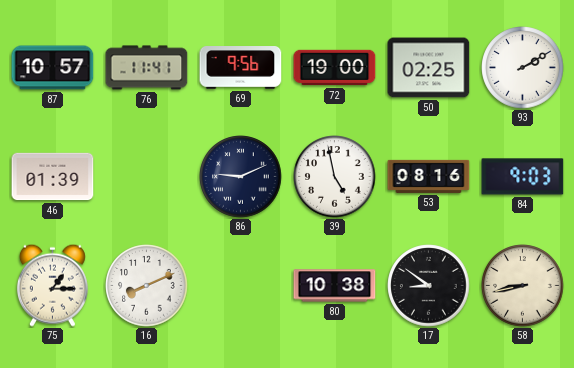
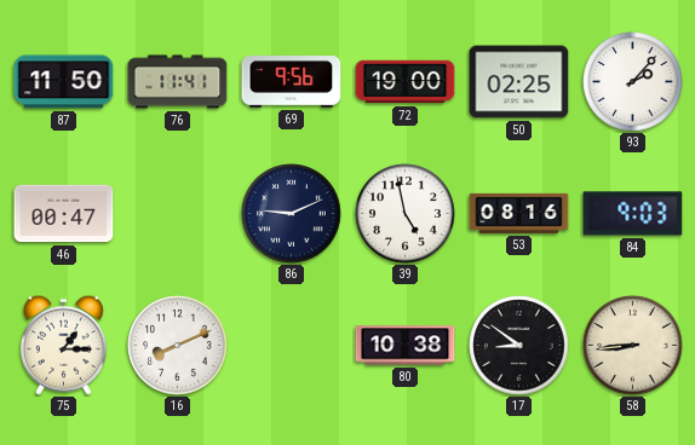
87: 10:57 -> 11:50
93: 2:10 -> 2:07
46: 01:39 -> 00:47
58: 8:43 -> 8:44
